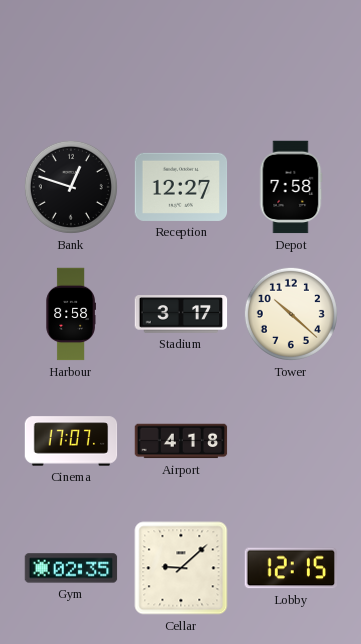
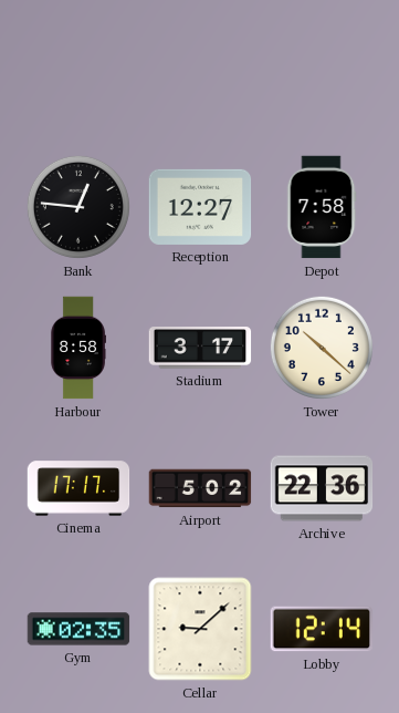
Bank: 12:48 -> 12:46
Cinema: 17:07 -> 17:17
Airport: 4:18 -> 5:02
Archive: none -> 22:36
Lobby: 12:15 -> 12:14
